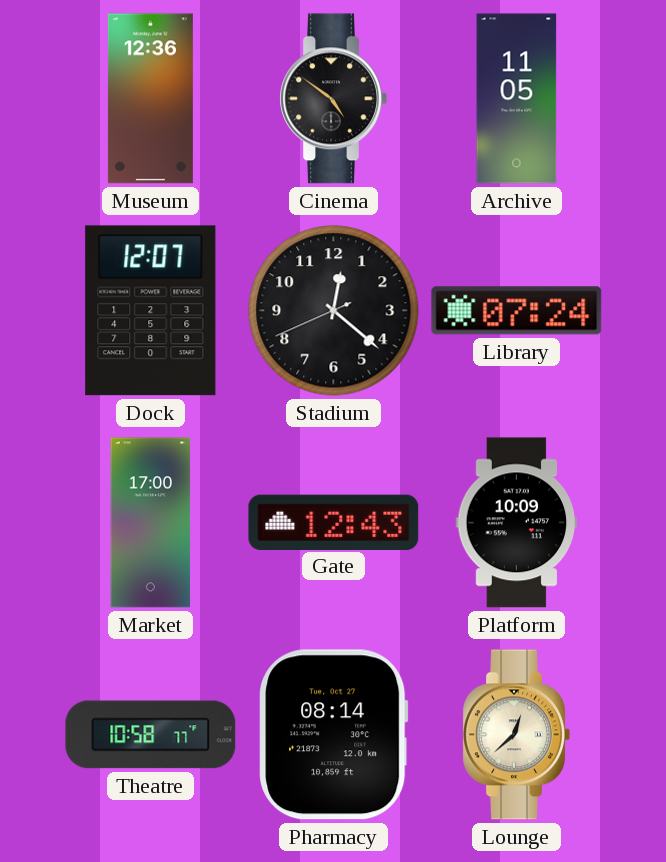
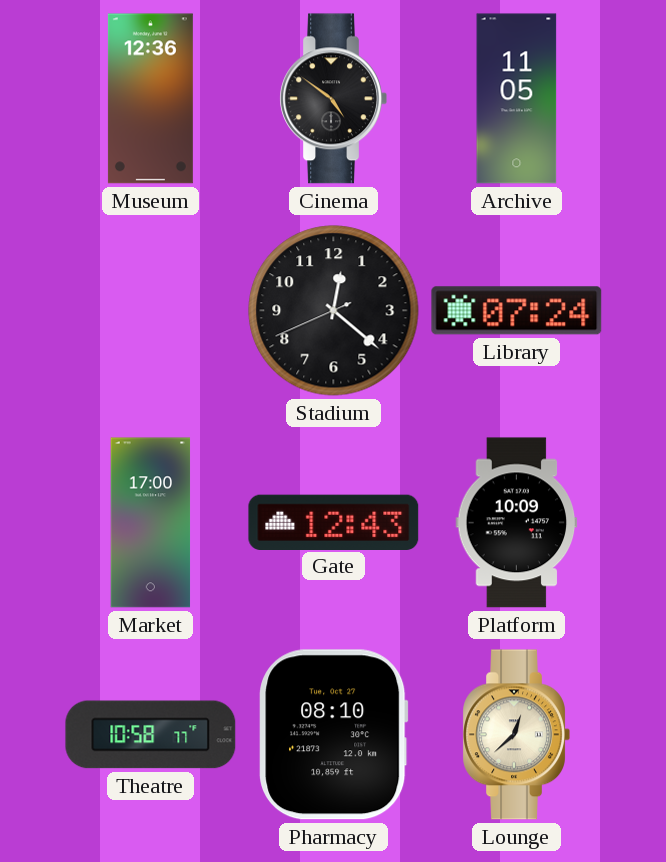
Dock: 12:07 -> none
Pharmacy: 08:14 -> 08:10
